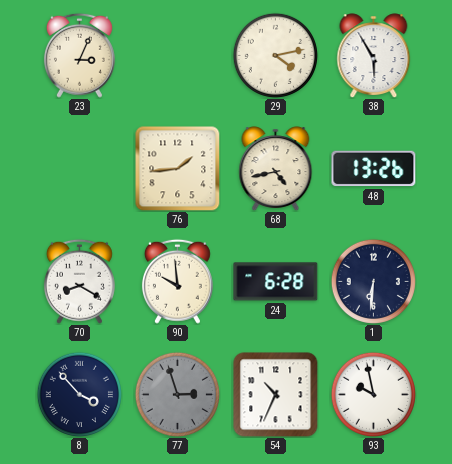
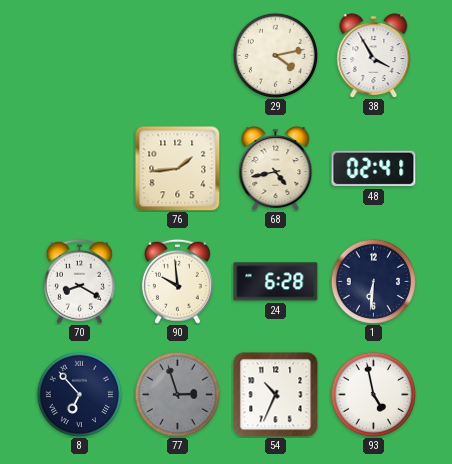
23: 3:04 -> none
38: 5:55 -> 3:55
48: 13:26 -> 02:41
8: 3:53 -> 6:53
93: 9:58 -> 4:58
